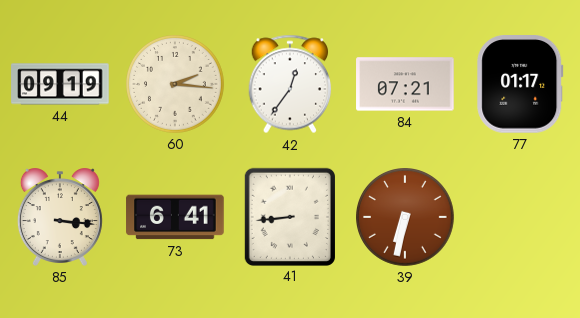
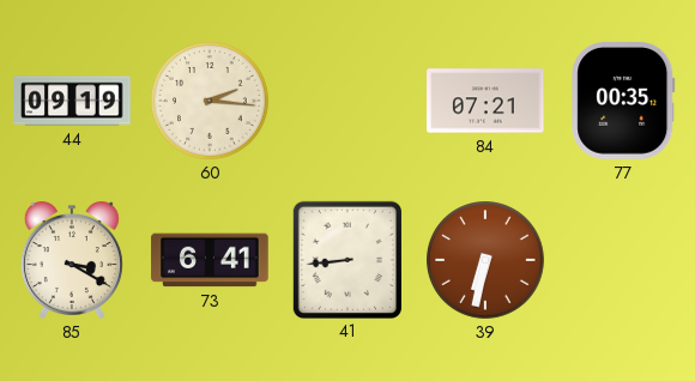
42: 12:36 -> none
77: 01:17 -> 00:35
85: 3:16 -> 3:20
